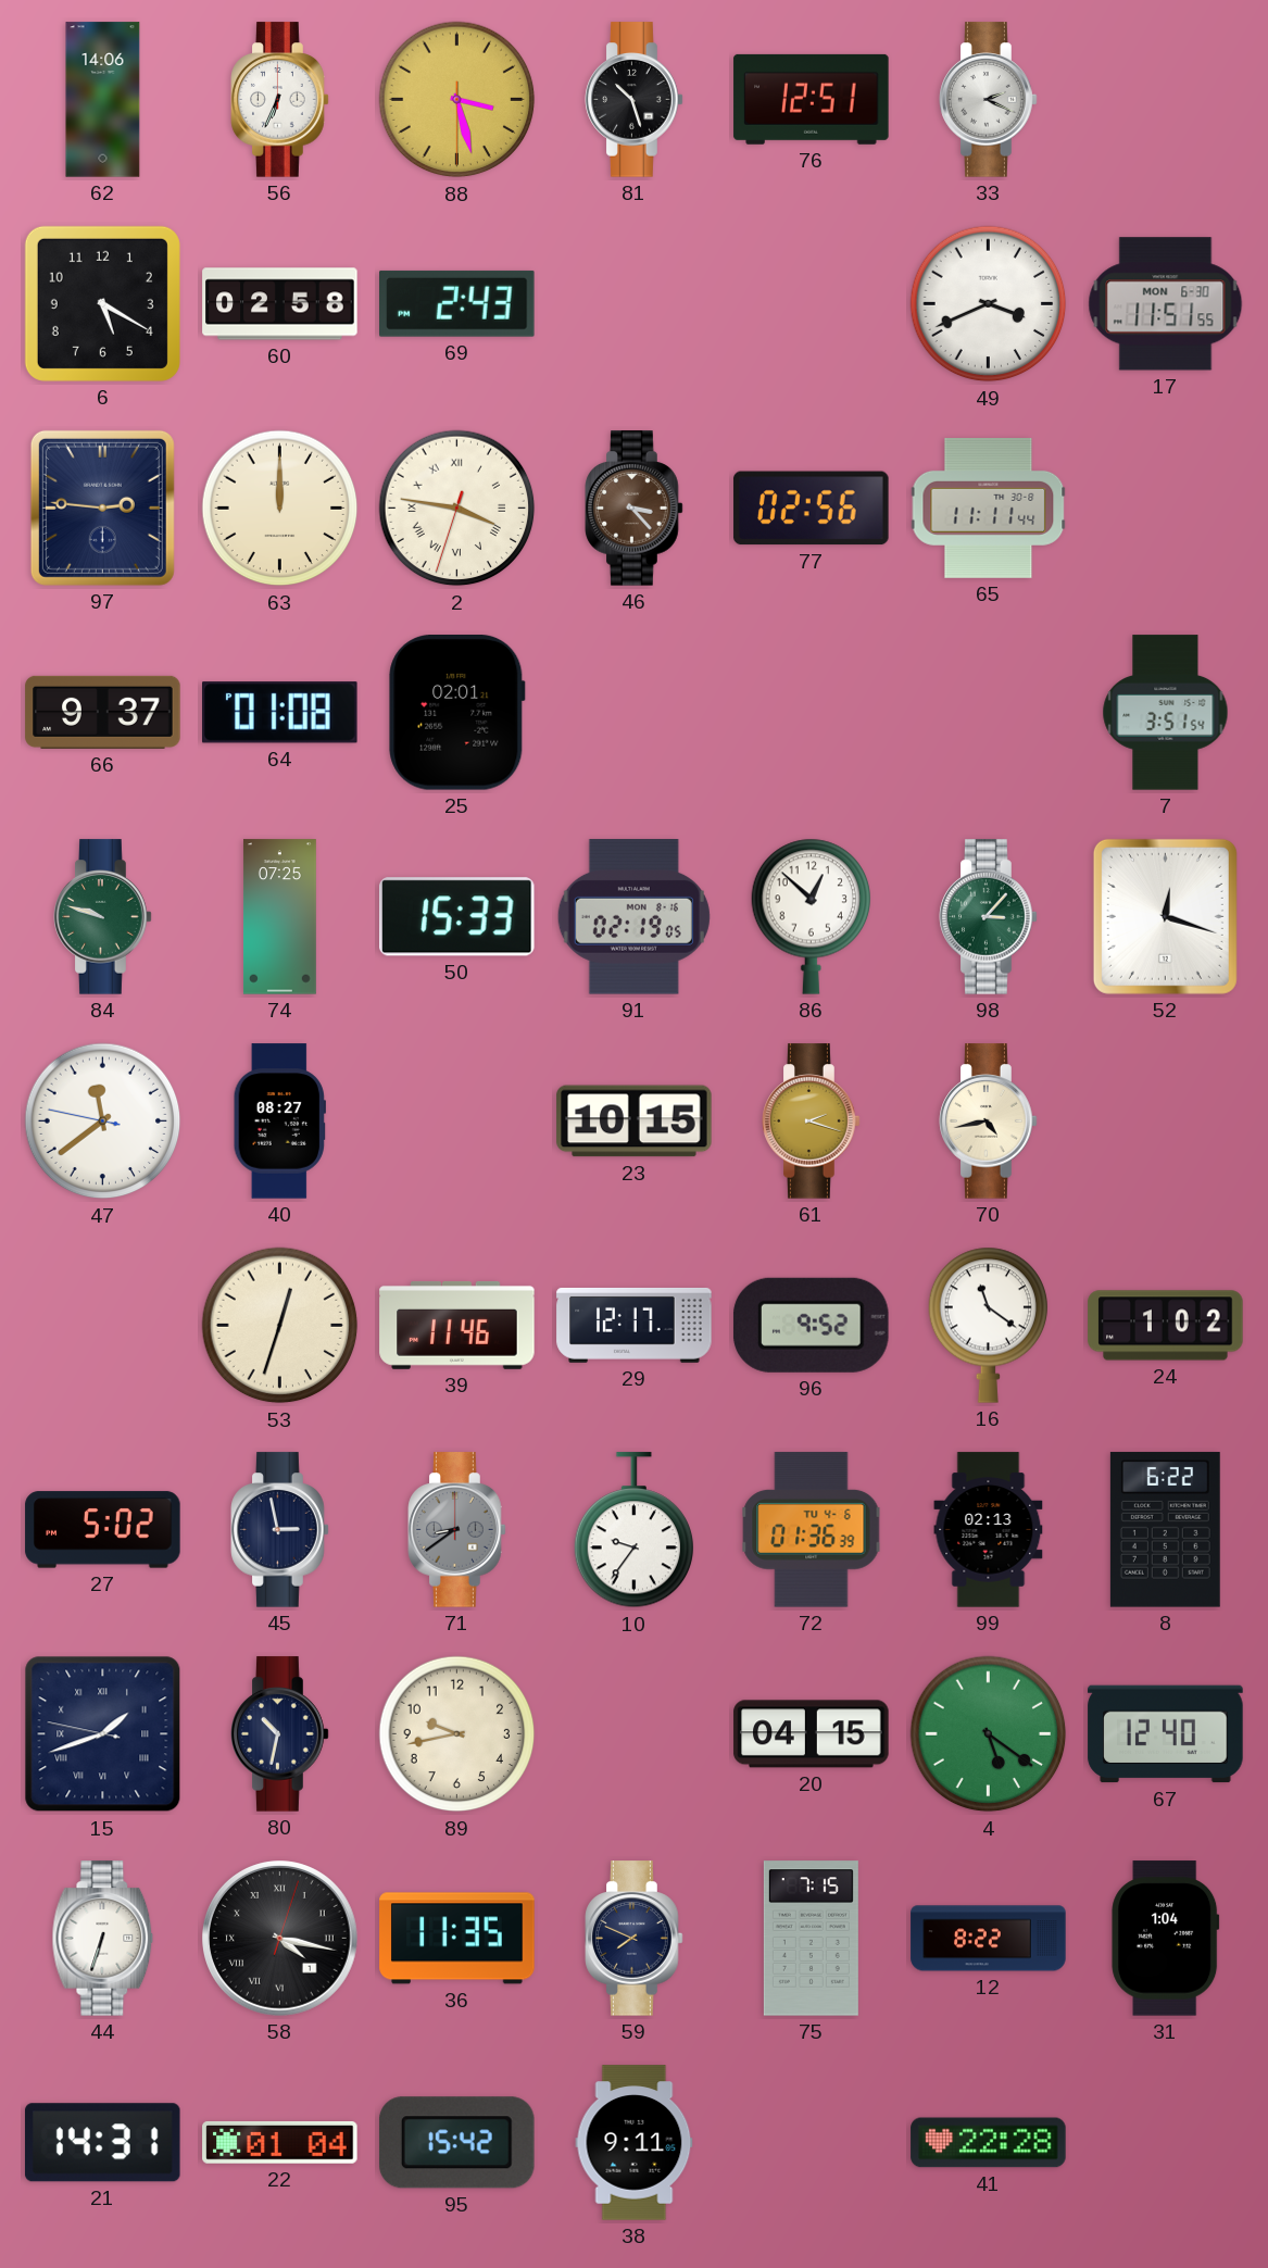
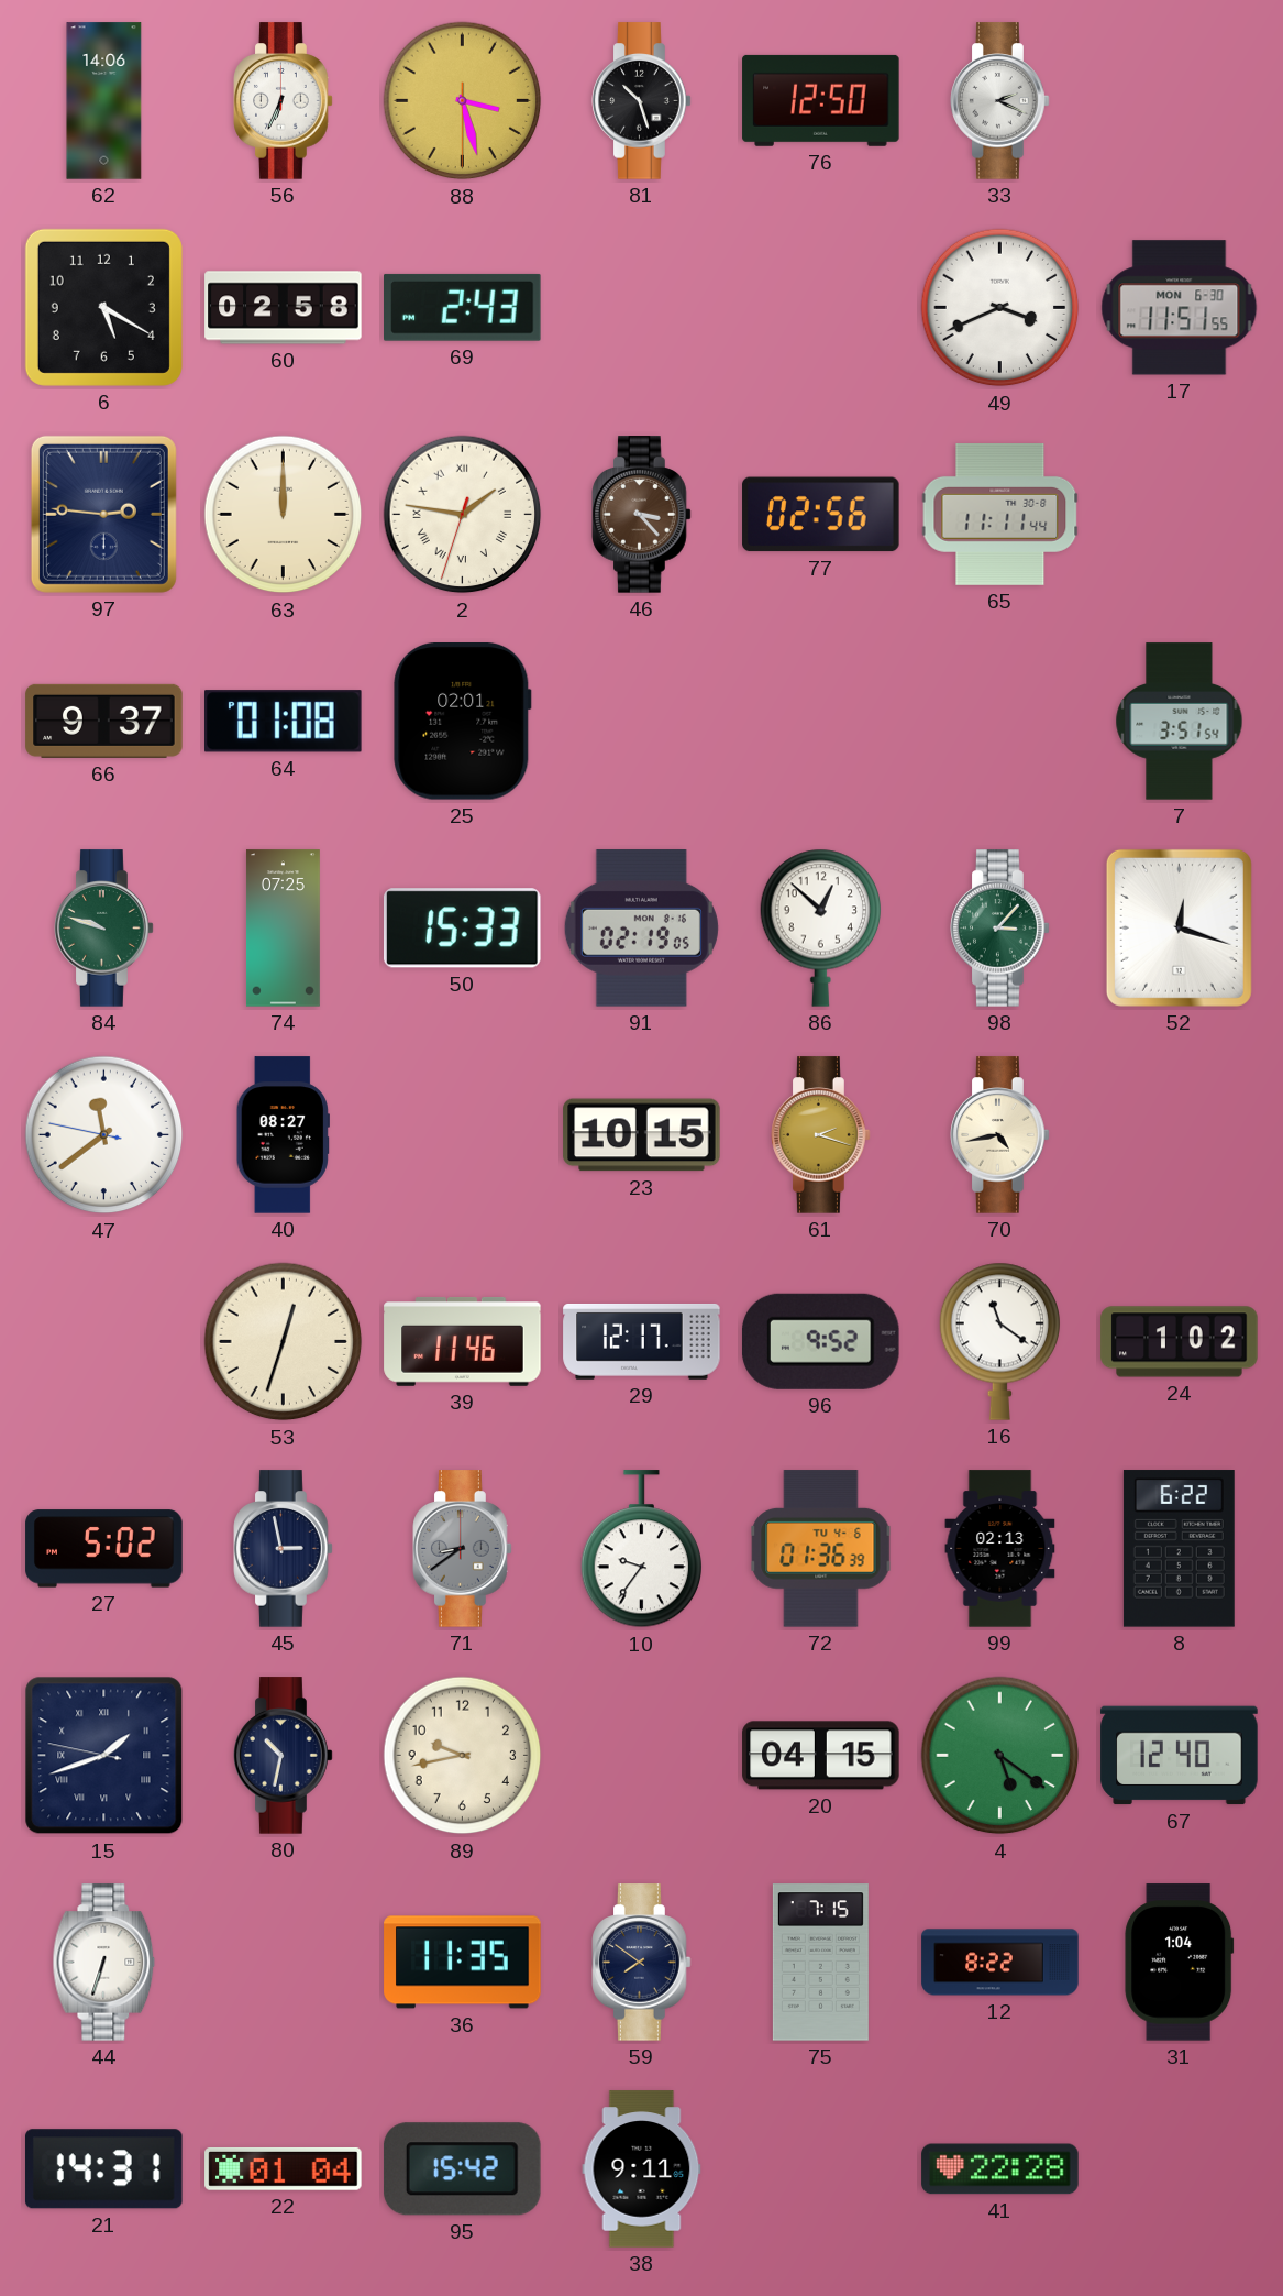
76: 12:51 -> 12:50
2: 3:46 -> 1:46
58: 4:17 -> none
59: 7:49 -> 7:51
